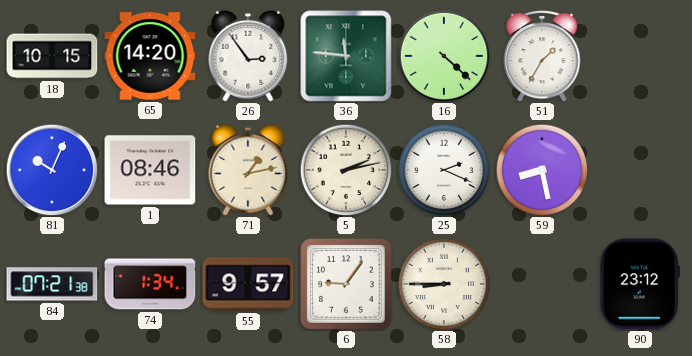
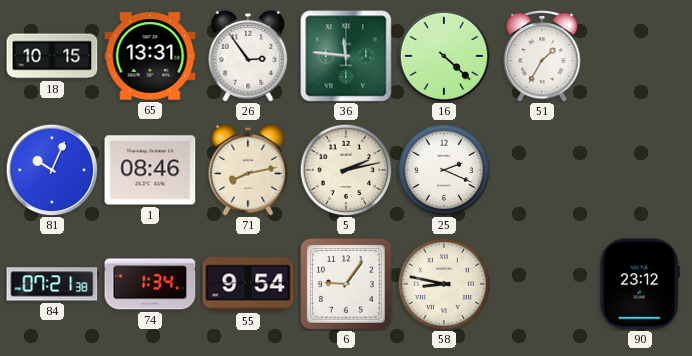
65: 14:20 -> 13:31
71: 1:13 -> 8:13
59: 8:28 -> none
55: 9:57 -> 9:54
58: 8:45 -> 8:47
